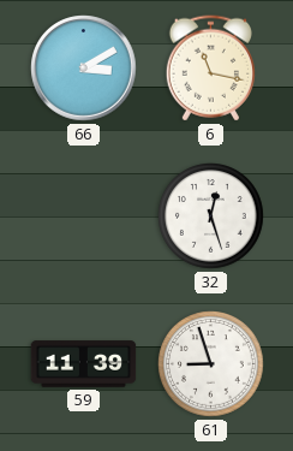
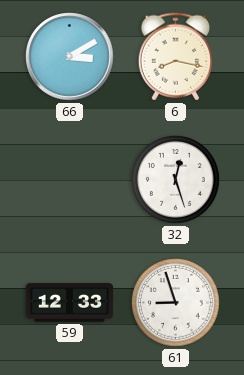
6: 11:17 -> 8:17
59: 11:39 -> 12:33
